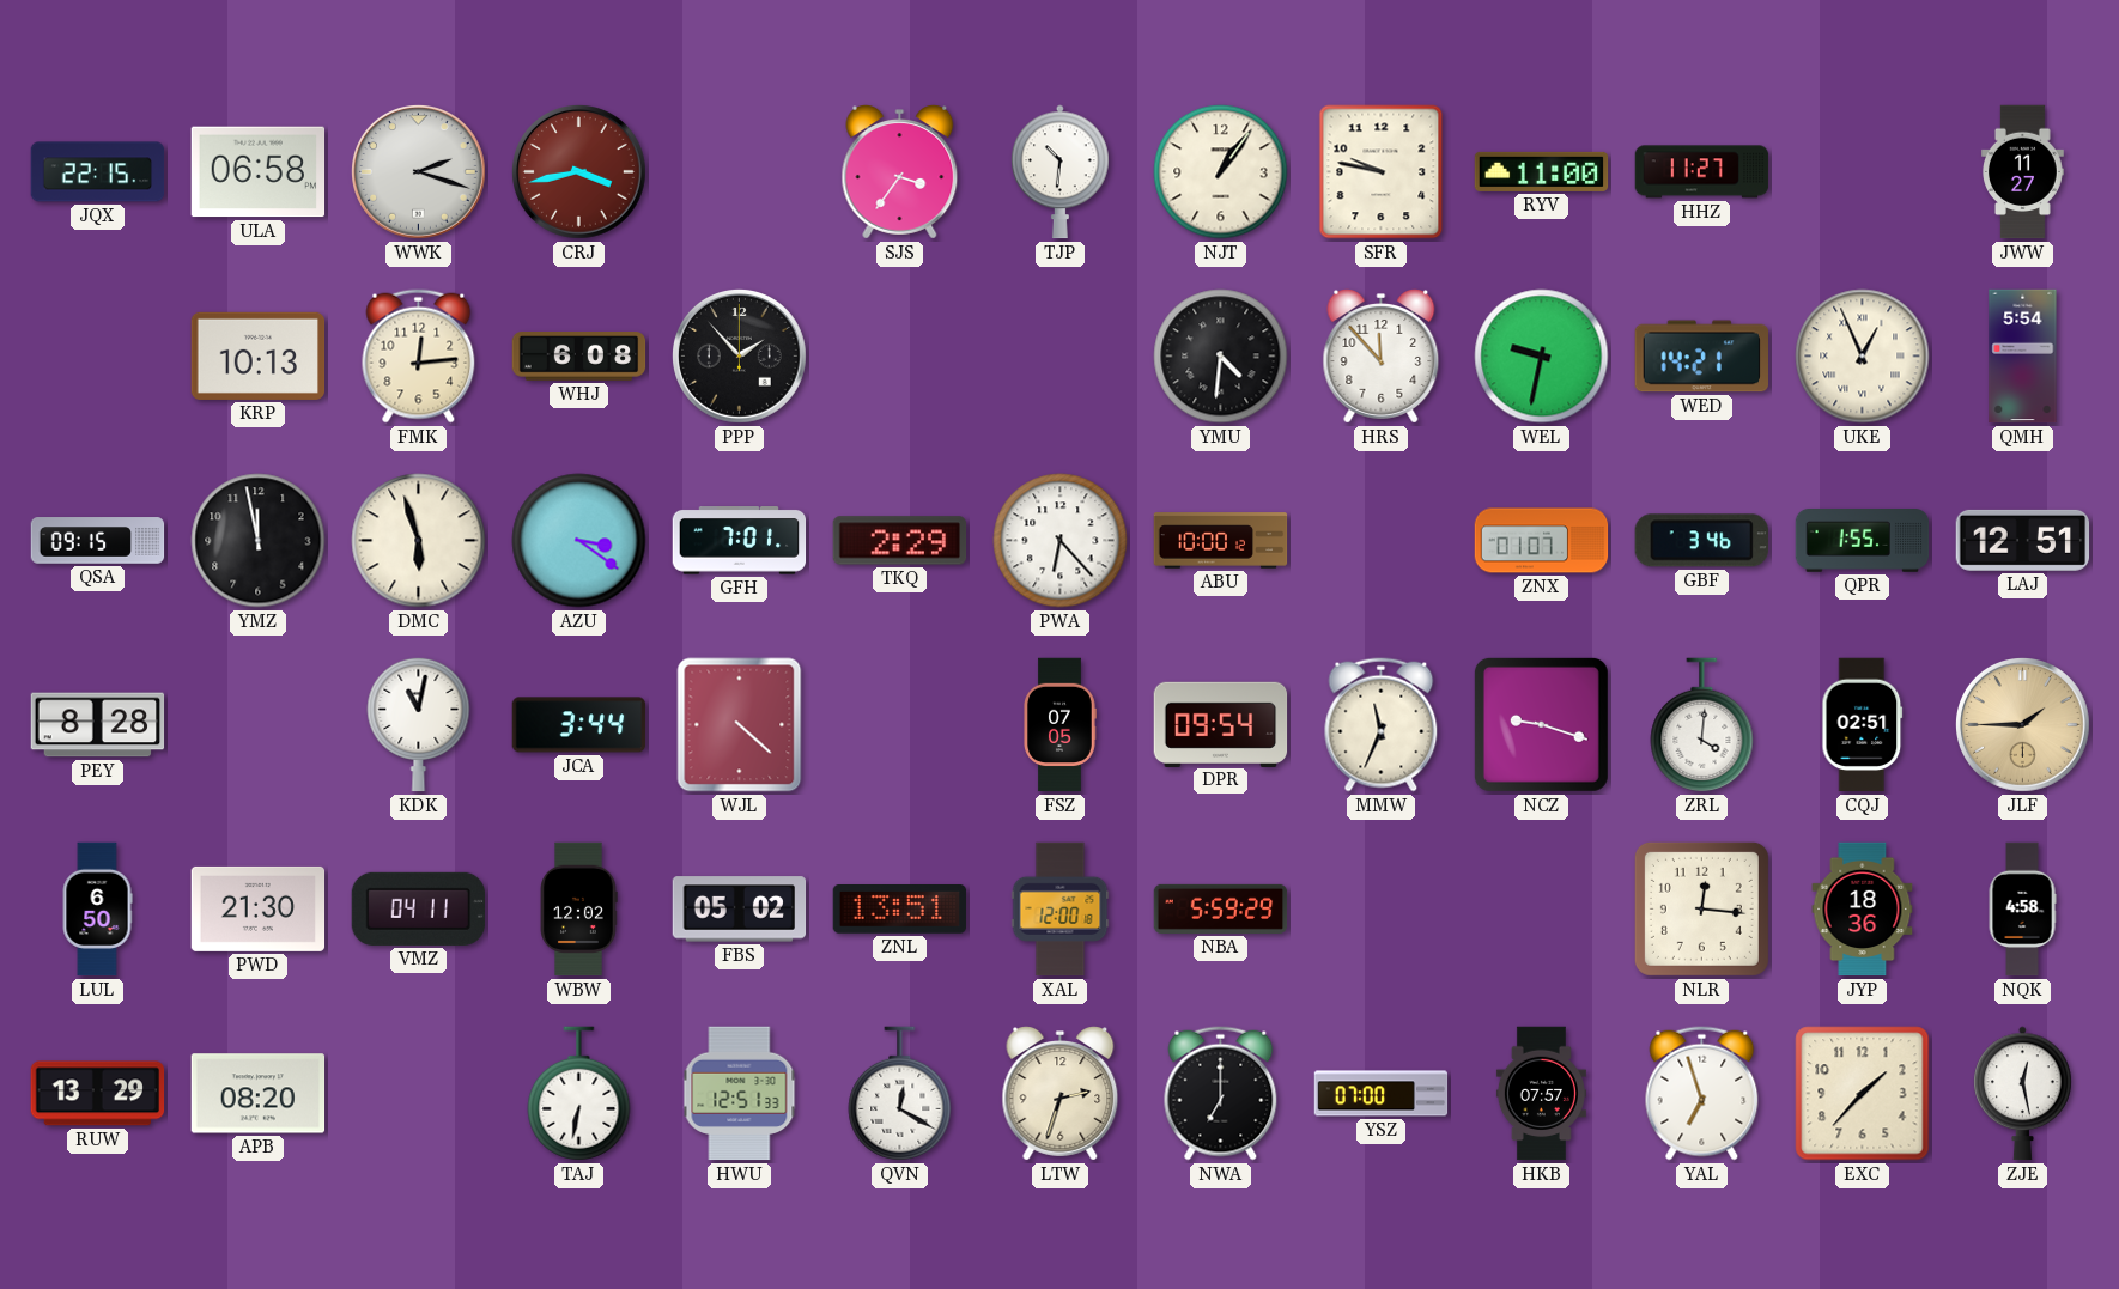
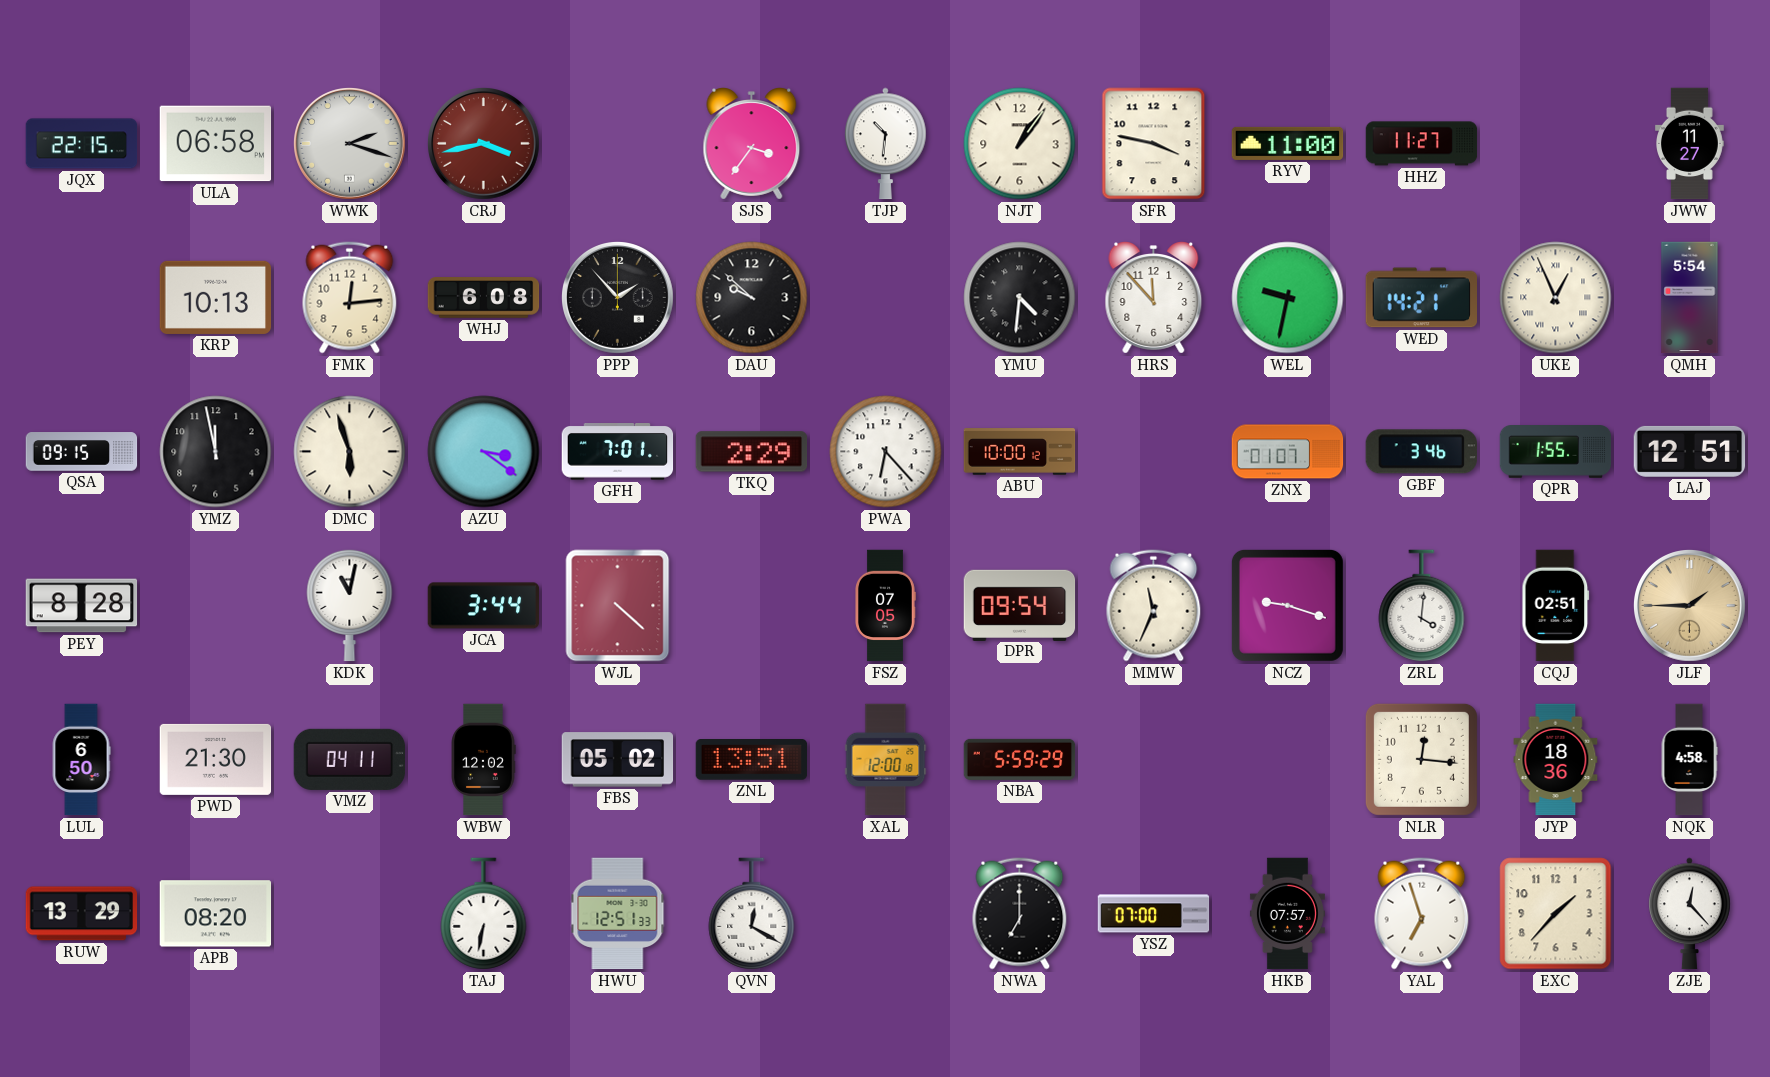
SFR: 9:47 -> 3:47
DAU: none -> 9:52
LTW: 2:33 -> none
ZJE: 12:28 -> 12:23
